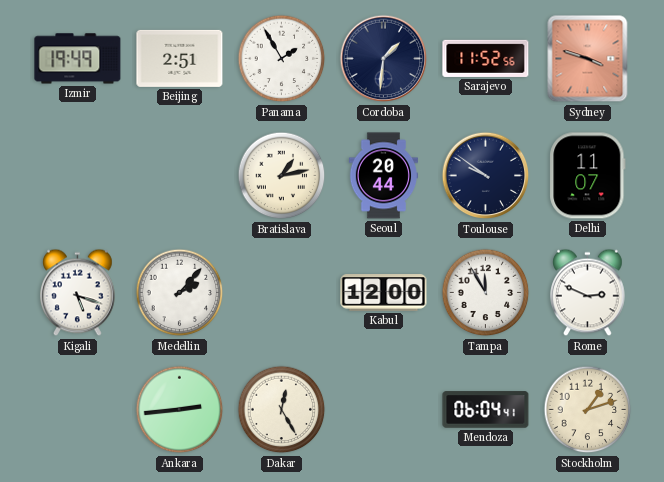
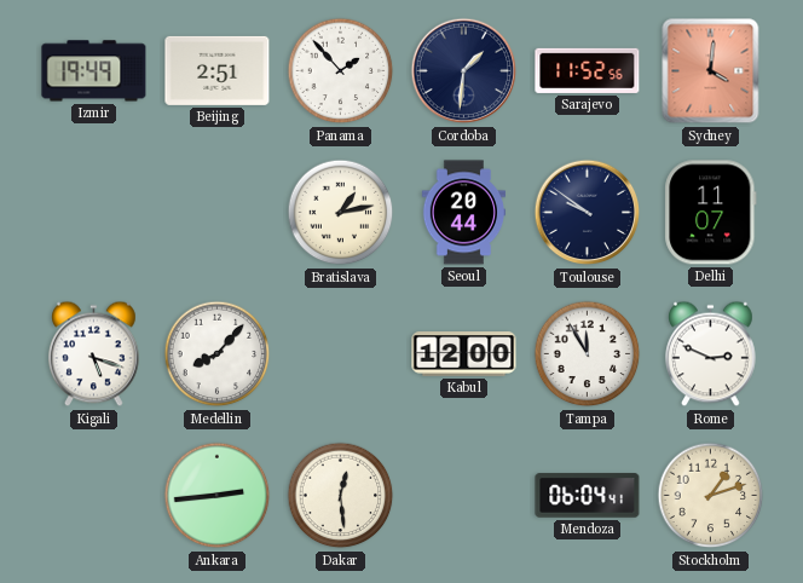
Panama: 1:55 -> 1:53
Sydney: 3:48 -> 4:01
Medellin: 2:07 -> 8:07
Dakar: 12:25 -> 12:29
